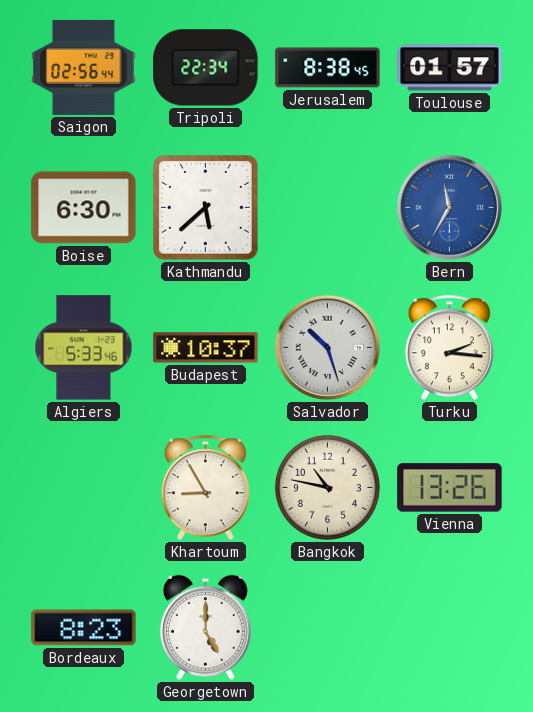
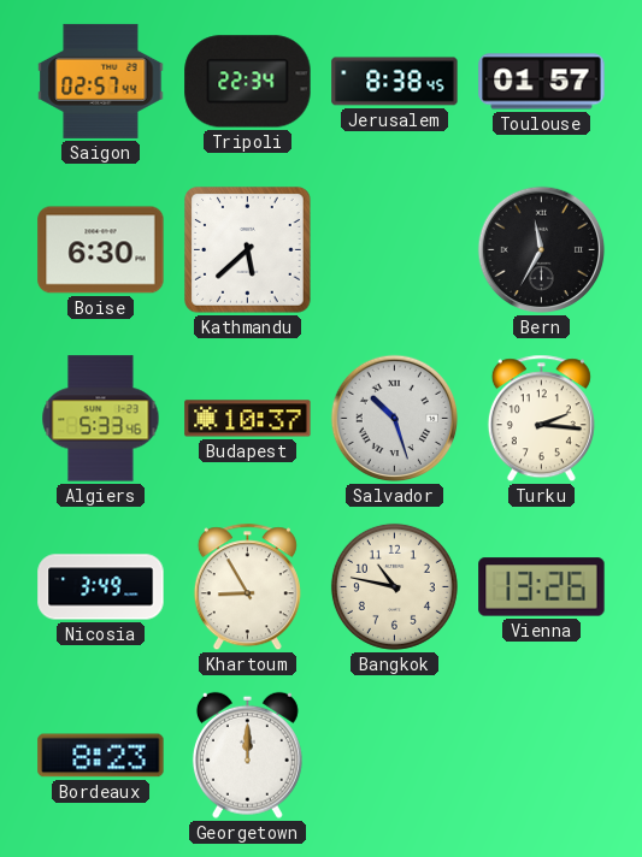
Saigon: 02:56 -> 02:57
Bern dial: blue -> black
Nicosia: none -> 3:49
Georgetown: 5:00 -> 12:00
